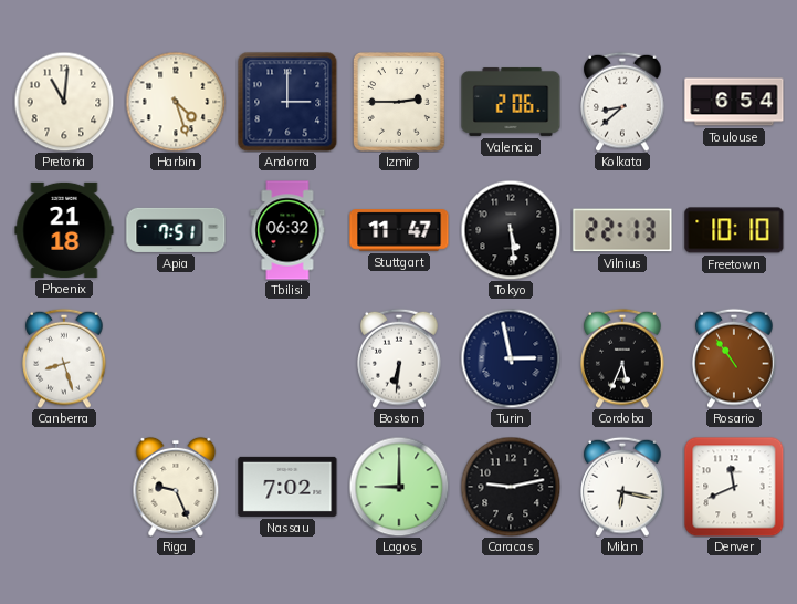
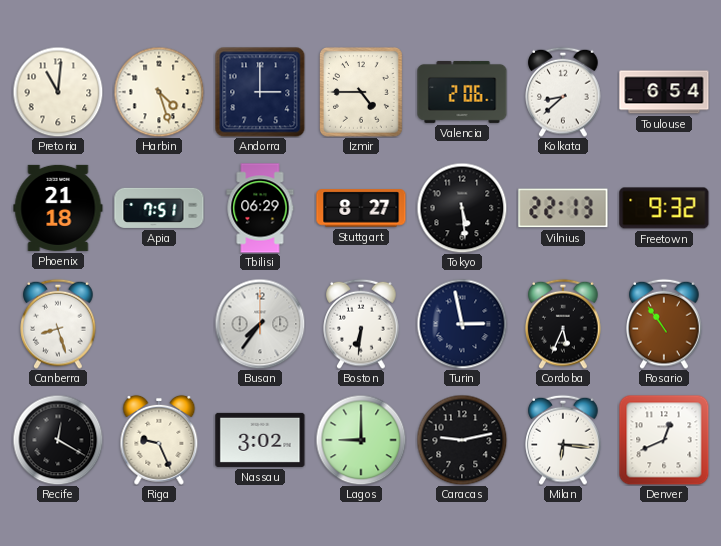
Izmir: 2:45 -> 4:45
Tbilisi: 06:32 -> 06:29
Stuttgart: 11:47 -> 8:27
Freetown: 10:10 -> 9:32
Busan: none -> 7:36
Recife: none -> 12:20
Nassau: 7:02 -> 3:02
Milan: 6:17 -> 6:16
Denver: 11:41 -> 12:41
